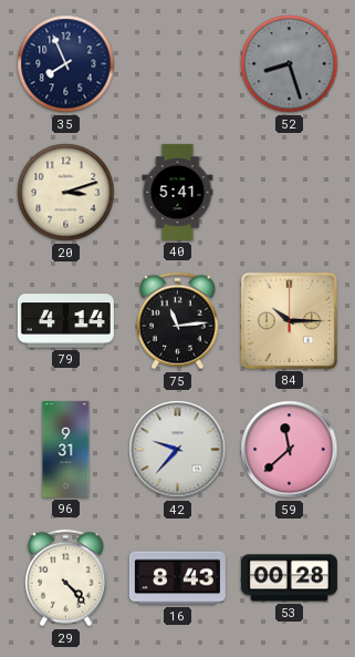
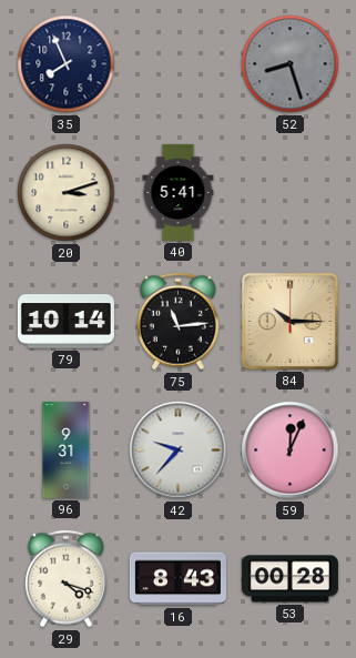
79: 4:14 -> 10:14
59: 11:38 -> 12:04
29: 4:23 -> 4:18
